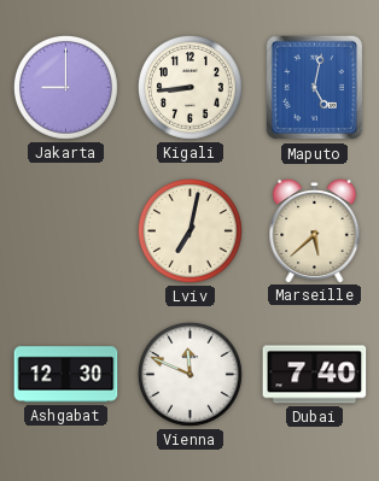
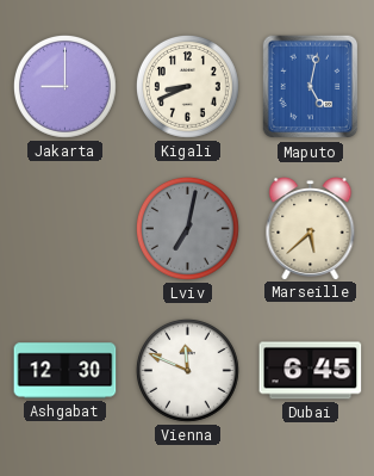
Kigali: 8:44 -> 8:41
Lviv dial: cream -> grey
Dubai: 7:40 -> 6:45
